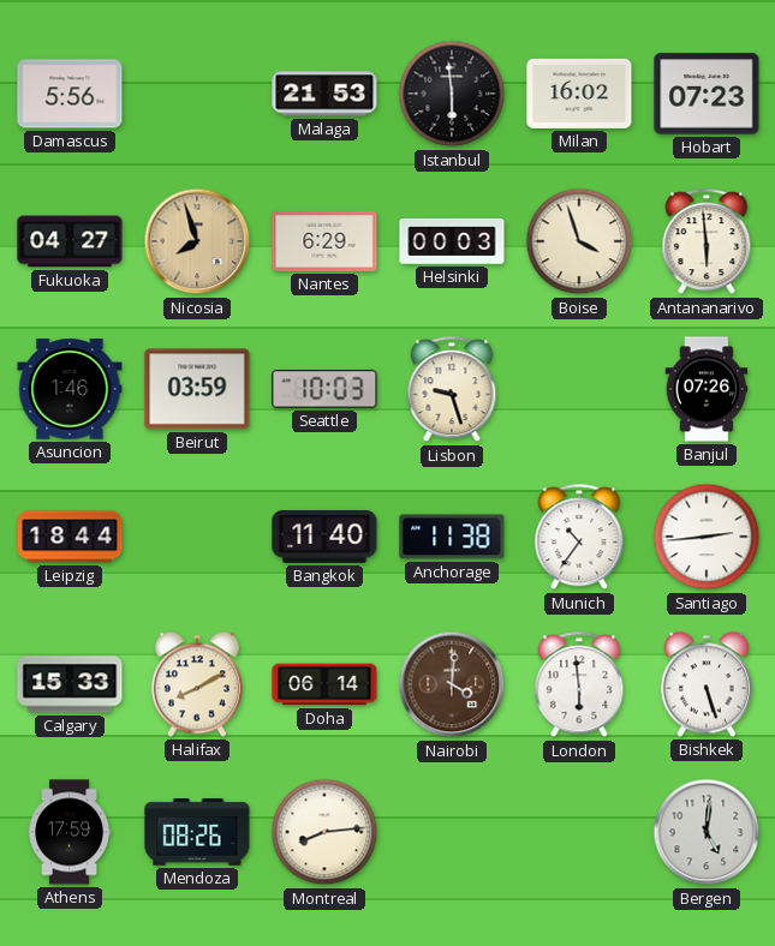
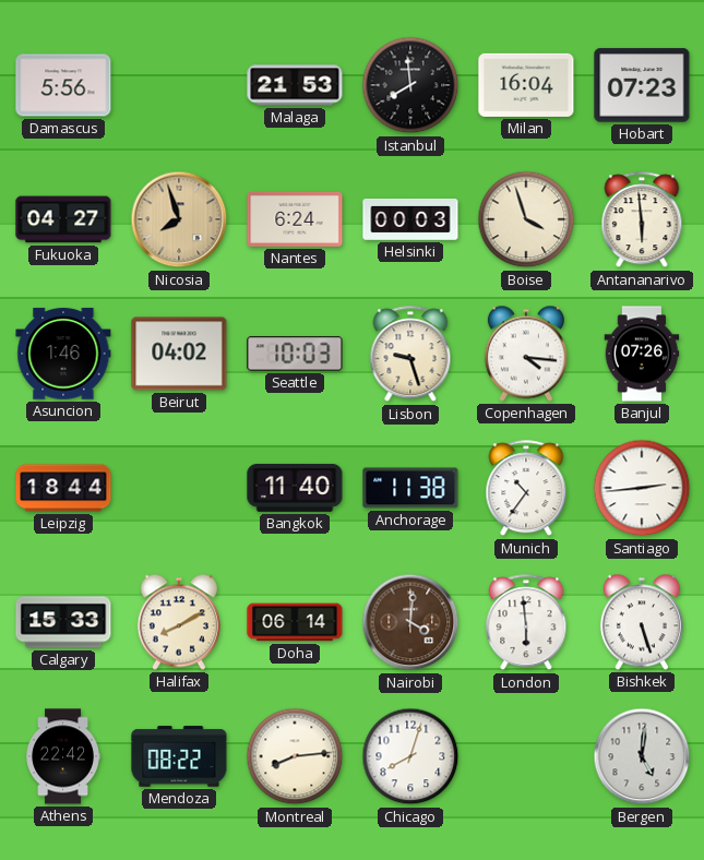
Istanbul: 5:59 -> 7:59
Milan: 16:02 -> 16:04
Nantes: 6:29 -> 6:24
Beirut: 03:59 -> 04:02
Copenhagen: none -> 4:16
Athens: 17:59 -> 22:42
Mendoza: 08:26 -> 08:22
Chicago: none -> 8:03
